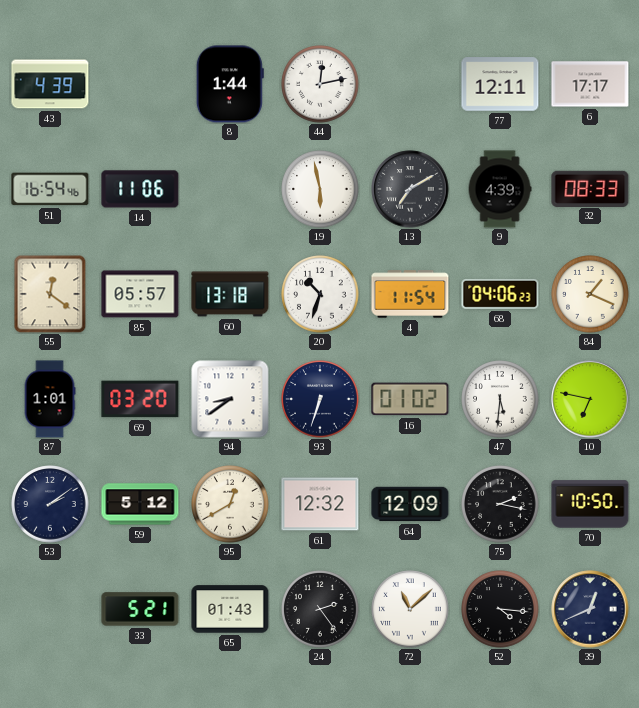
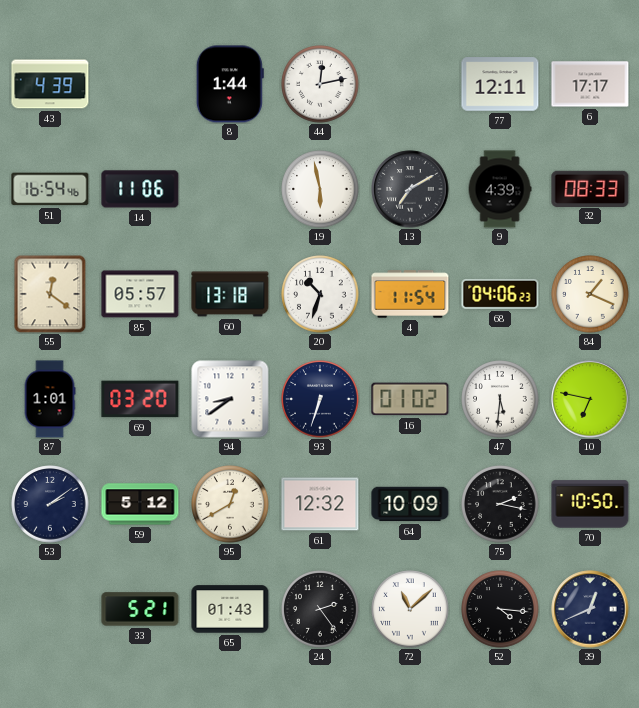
64: 12:09 -> 10:09
